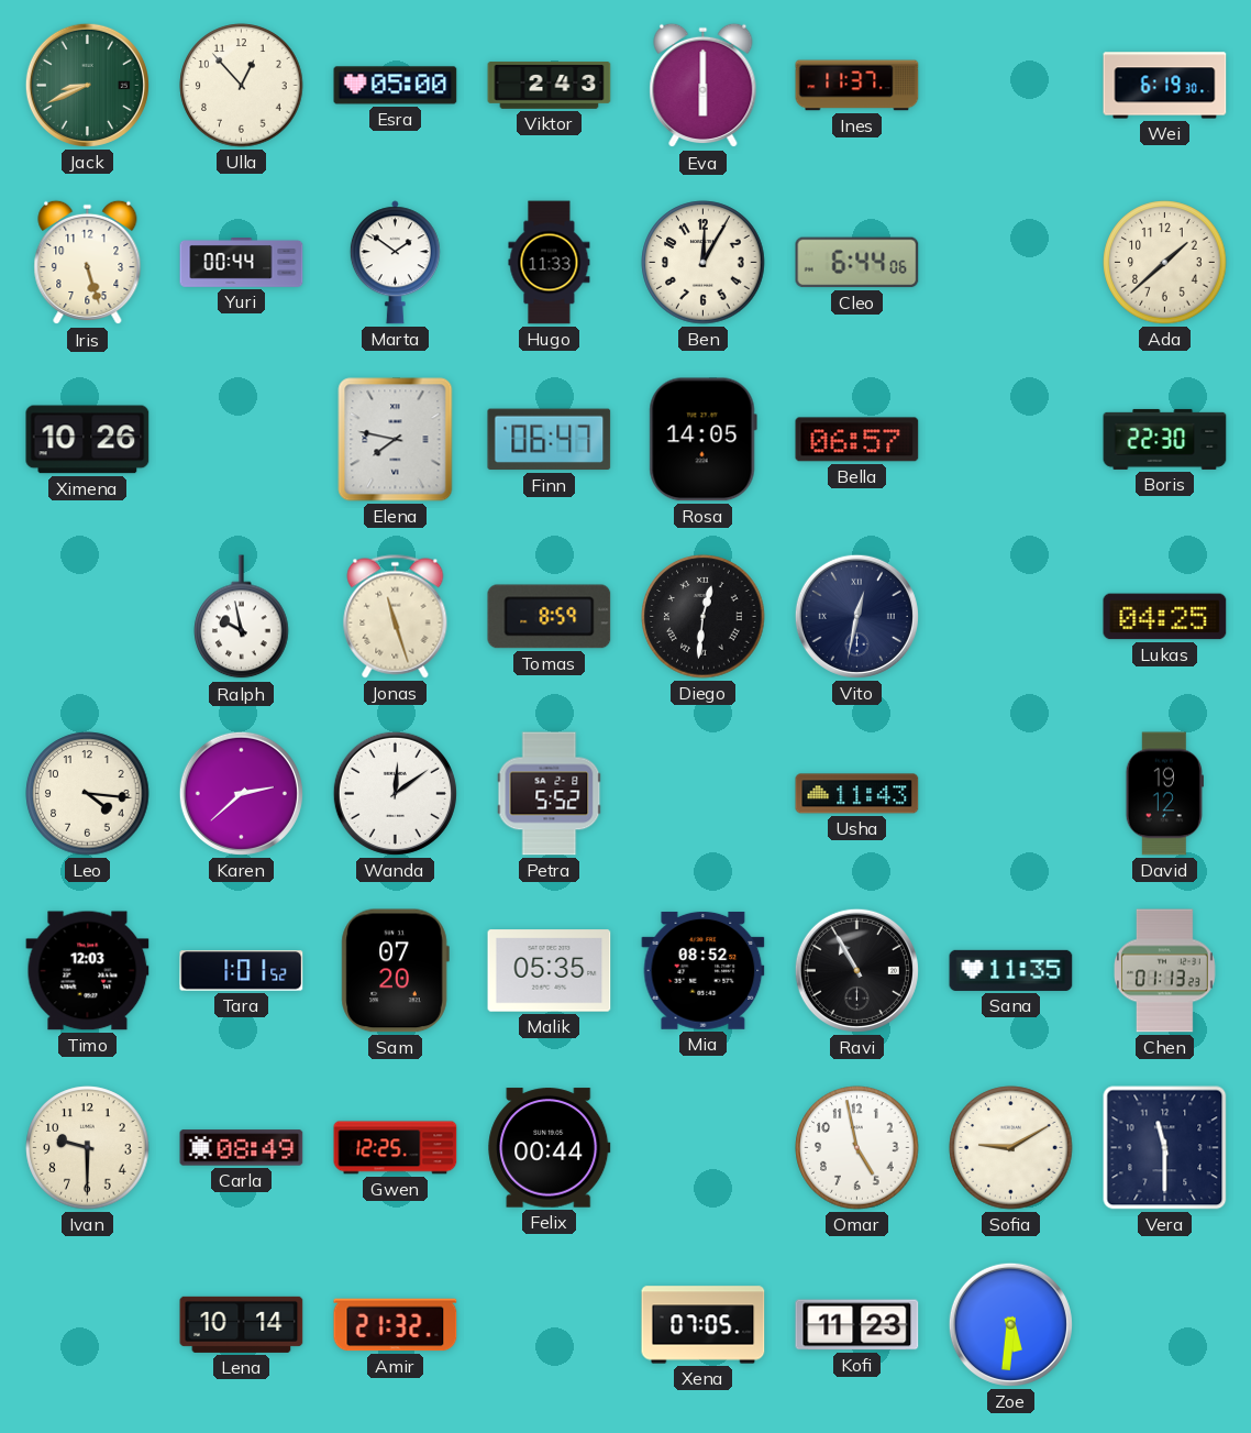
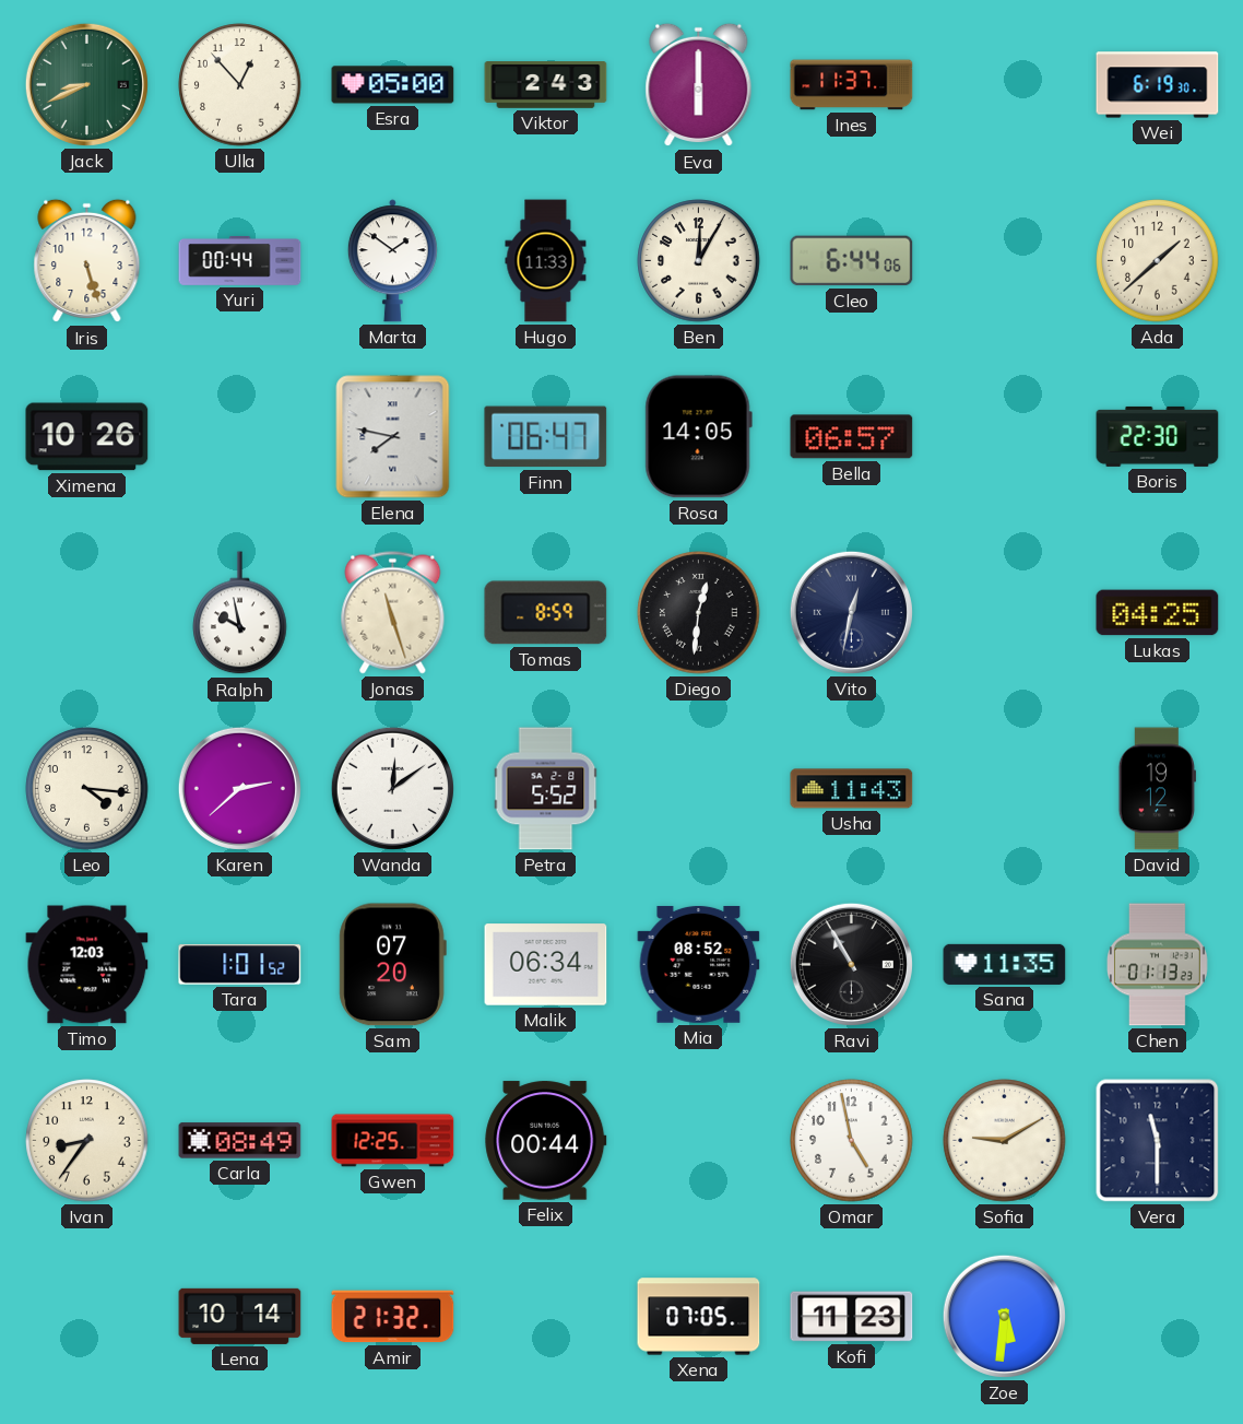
Malik: 05:35 -> 06:34
Ivan: 9:30 -> 8:36
